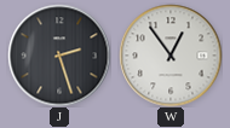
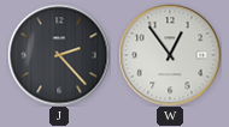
J: 2:27 -> 2:23
